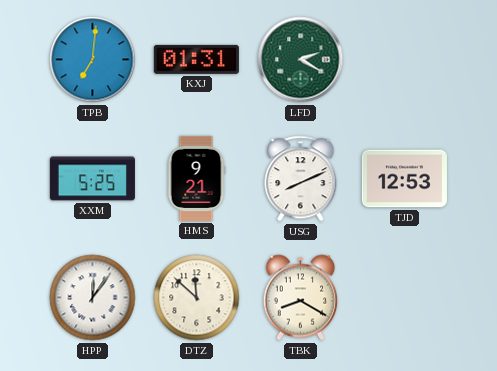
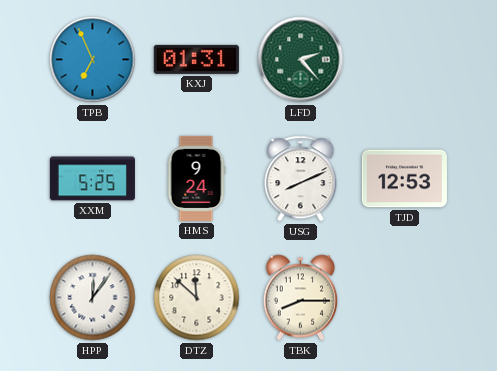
TPB: 7:01 -> 6:56
LFD: 2:20 -> 2:23
HMS: 9:21 -> 9:24
TBK: 8:20 -> 8:15
